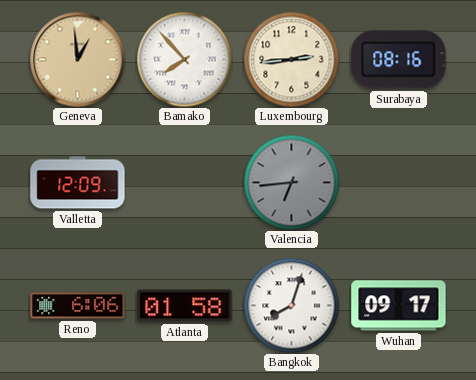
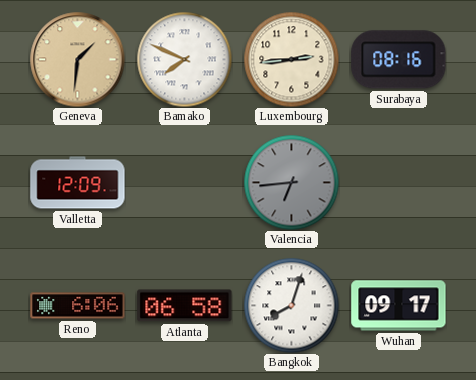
Geneva: 12:59 -> 1:31
Bamako: 7:53 -> 7:49
Atlanta: 01:58 -> 06:58
